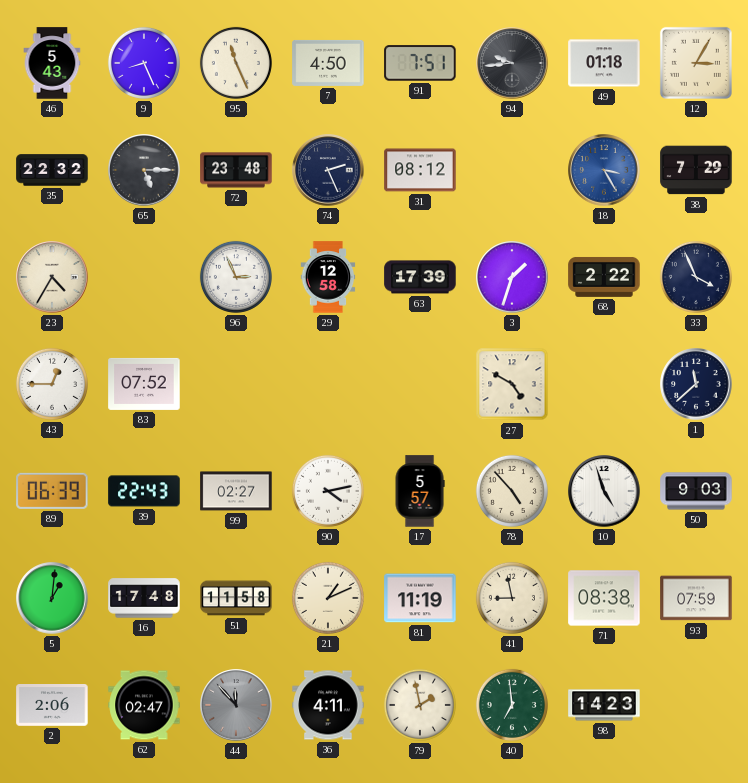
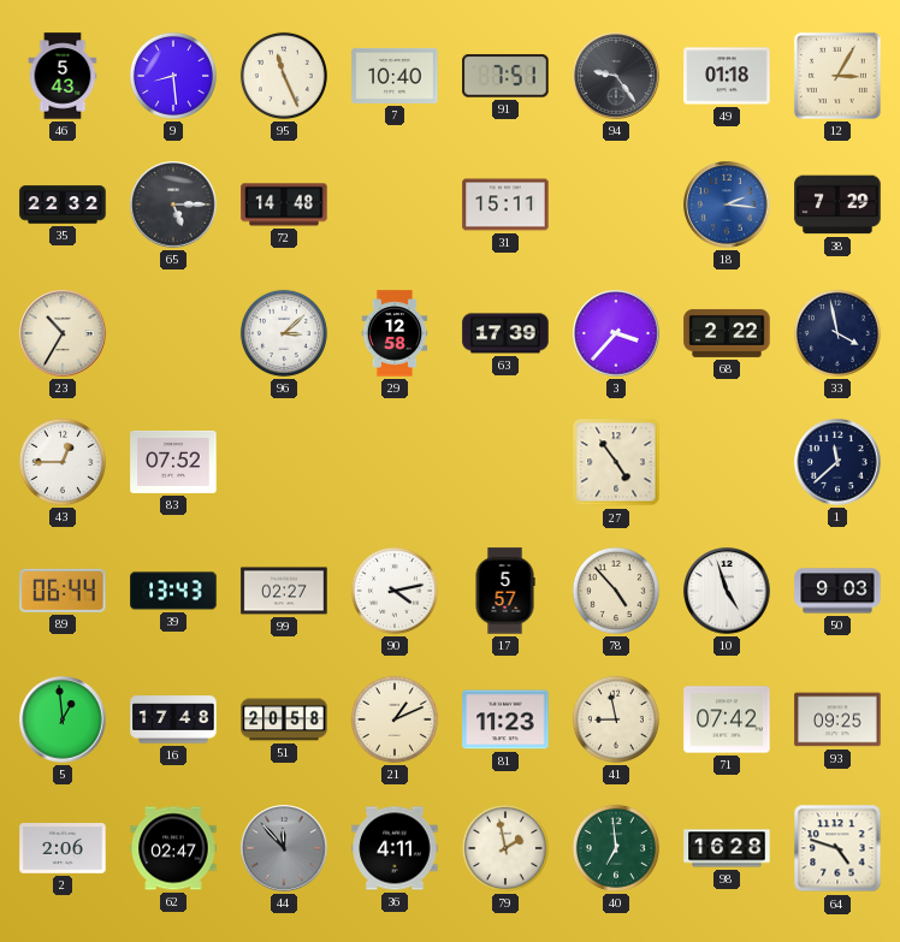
9: 8:26 -> 8:29
7: 4:50 -> 10:40
94: 9:44 -> 9:24
72: 23:48 -> 14:48
74: 2:26 -> none
31: 08:12 -> 15:11
18: 3:25 -> 2:16
23: 4:35 -> 10:35
96: 2:56 -> 3:08
3: 1:33 -> 3:37
33: 3:56 -> 3:58
27: 4:50 -> 4:54
89: 06:39 -> 06:44
39: 22:43 -> 13:43
5: 1:01 -> 12:59
51: 11:58 -> 20:58
81: 11:19 -> 11:23
71: 08:38 -> 07:42
93: 07:59 -> 09:25
98: 14:23 -> 16:28
64: none -> 4:48
